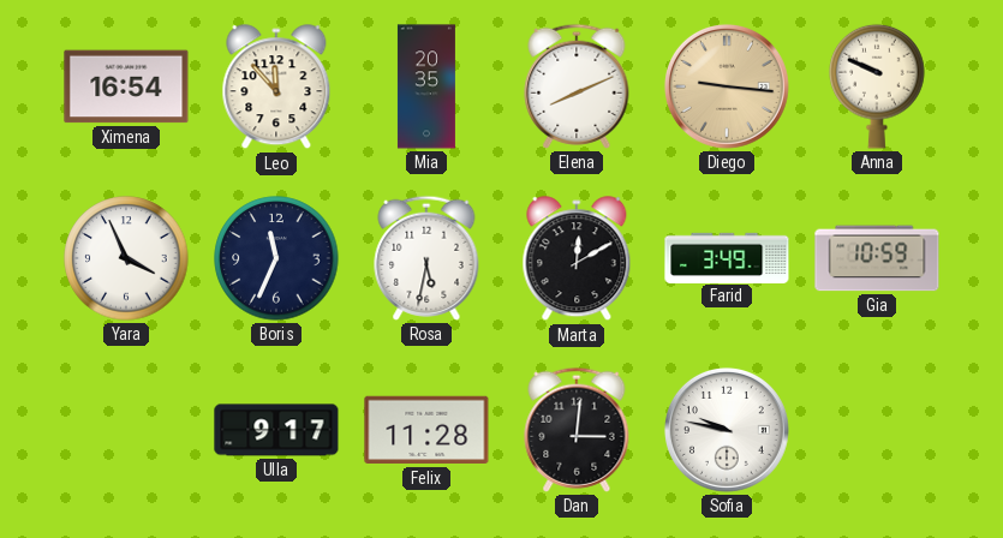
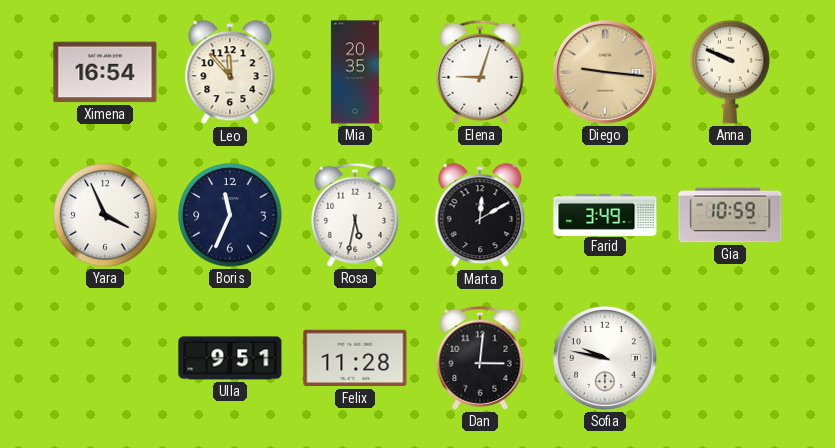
Elena: 8:11 -> 9:03
Ulla: 9:17 -> 9:51
